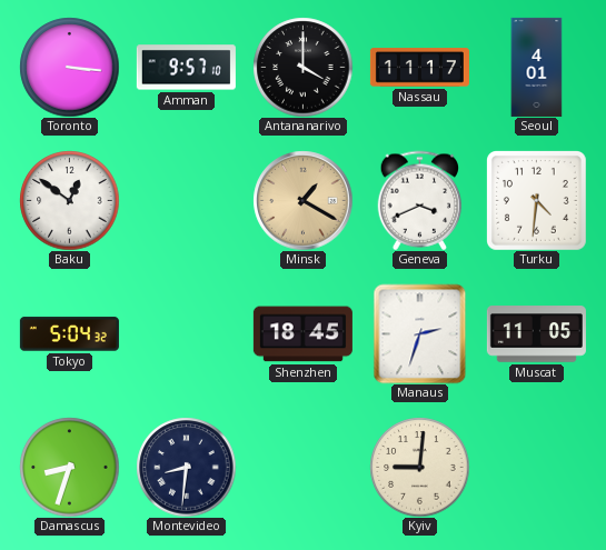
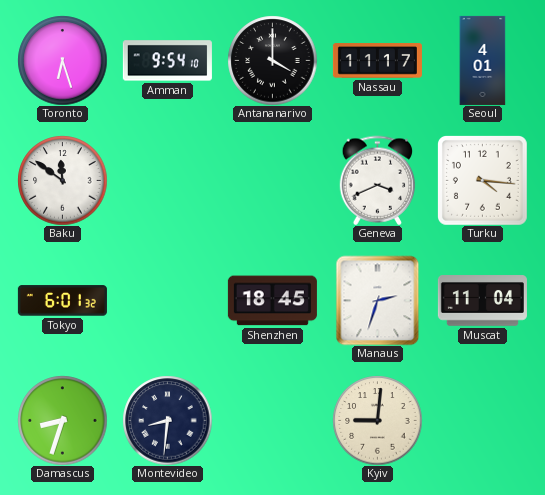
Toronto: 3:16 -> 6:27
Amman: 9:57 -> 9:54
Baku: 12:51 -> 11:51
Minsk: 1:20 -> none
Turku: 4:31 -> 4:16
Tokyo: 5:04 -> 6:01
Muscat: 11:05 -> 11:04
